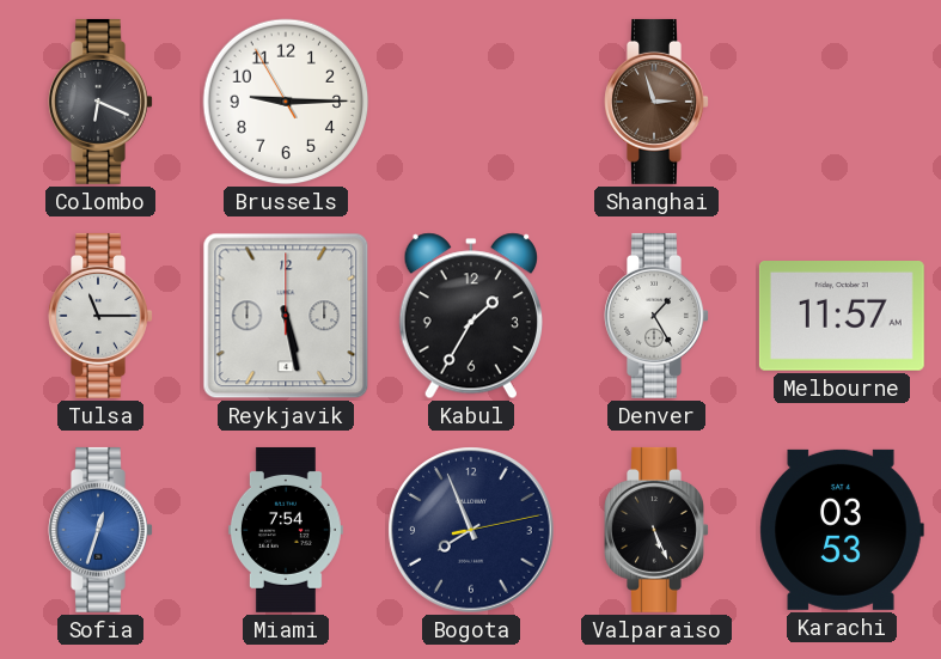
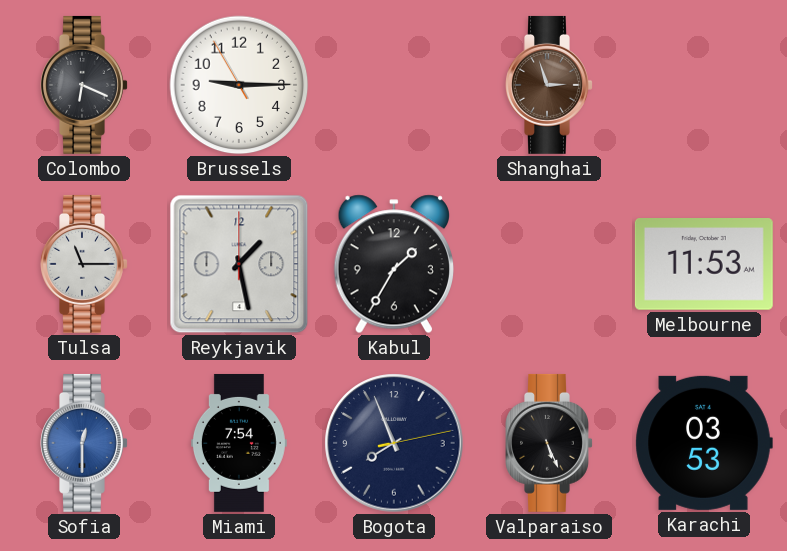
Reykjavik: 5:28 -> 1:28
Denver: 1:25 -> none
Melbourne: 11:57 -> 11:53
Sofia: 12:33 -> 12:30
